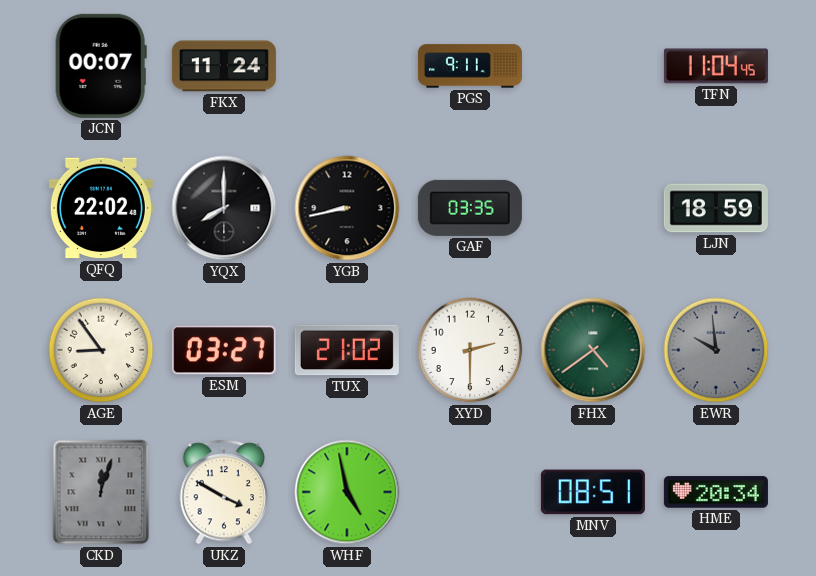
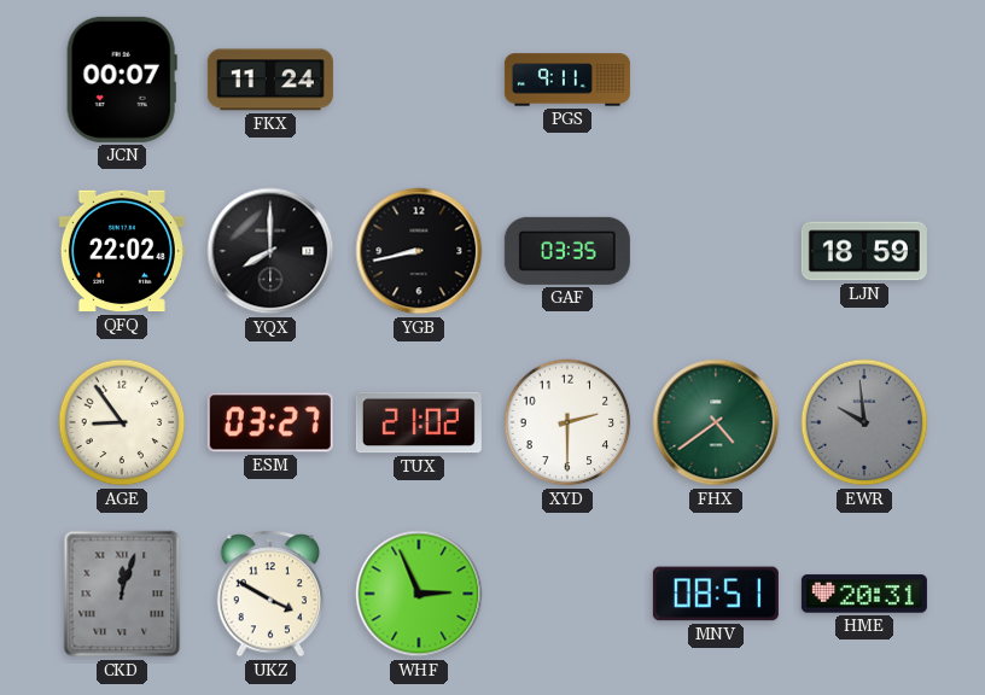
TFN: 11:04 -> none
WHF: 4:58 -> 2:56
HME: 20:34 -> 20:31
